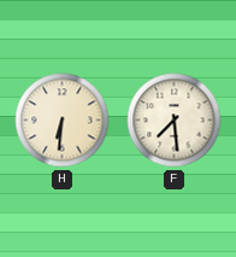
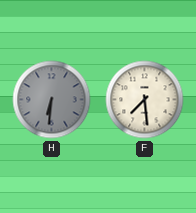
H dial: cream -> grey
